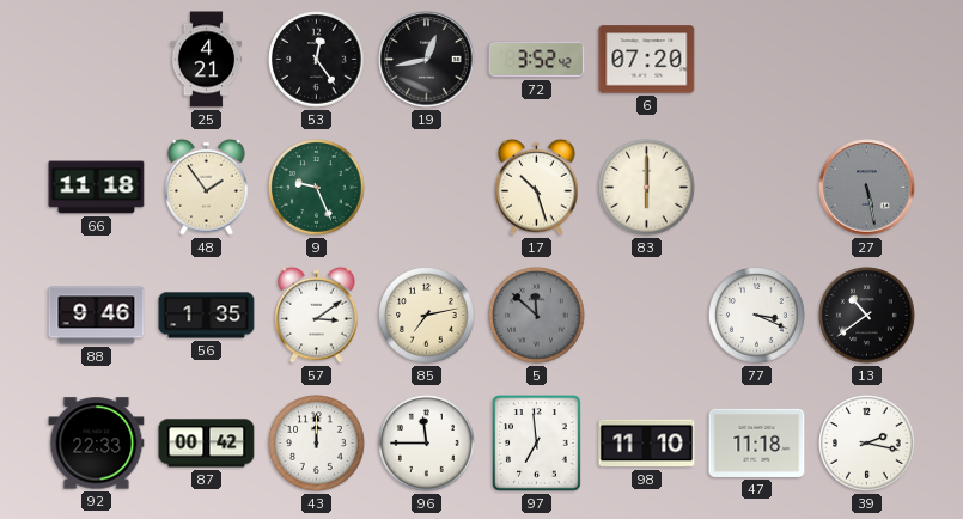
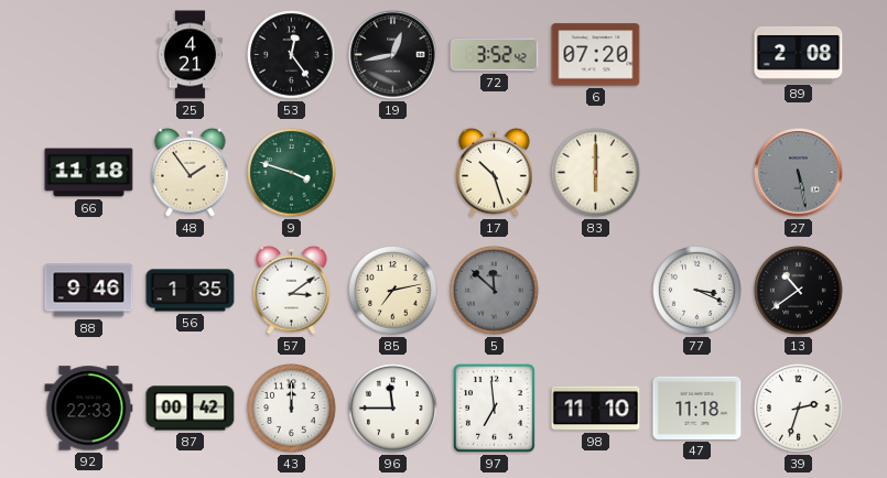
89: none -> 2:08
9: 9:26 -> 3:48
39: 2:17 -> 2:33
